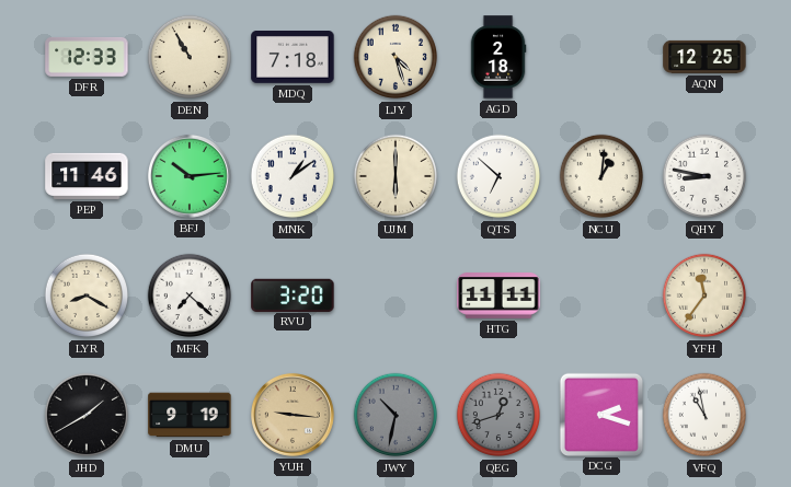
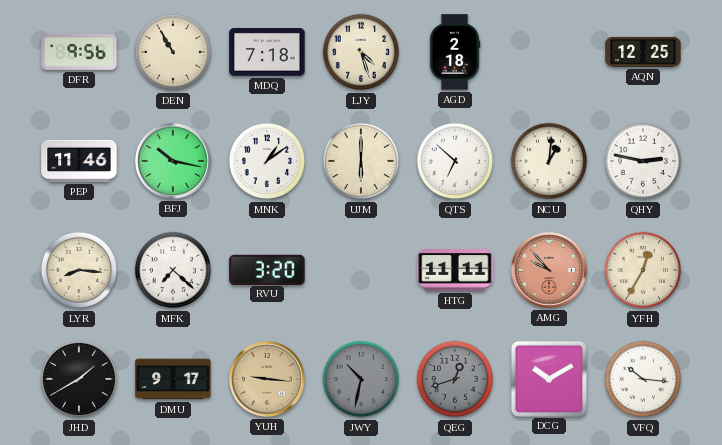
DFR: 12:33 -> 9:56
BFJ: 10:14 -> 10:17
QHY: 8:47 -> 2:47
LYR: 8:20 -> 8:16
AMG: none -> 9:53
YFH: 11:36 -> 12:35
DMU: 9:19 -> 9:17
DCG: 2:18 -> 10:10
VFQ: 10:58 -> 10:16
